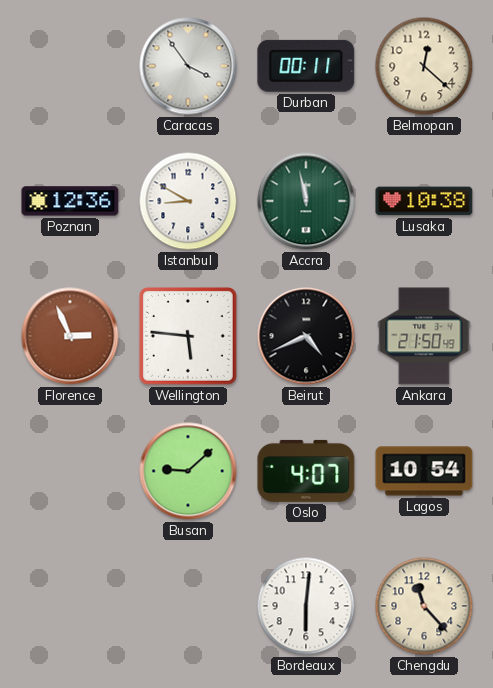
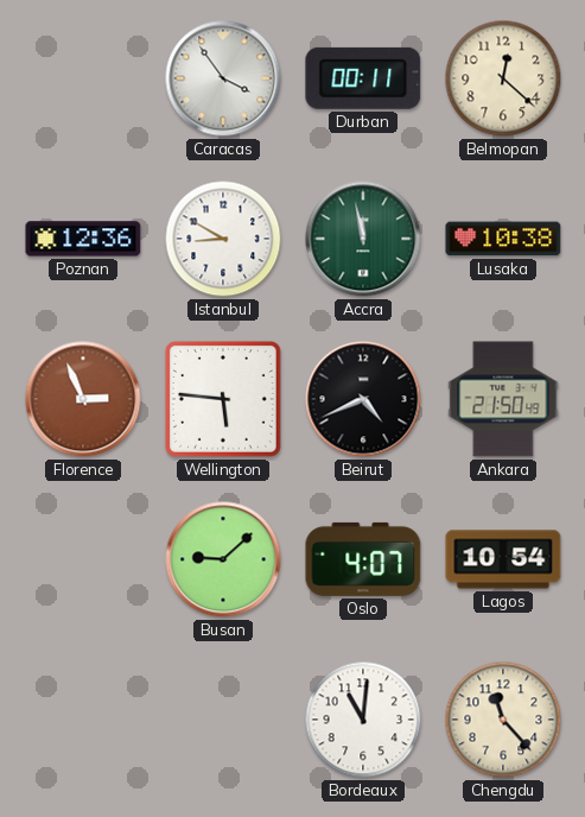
Bordeaux: 6:01 -> 11:01
